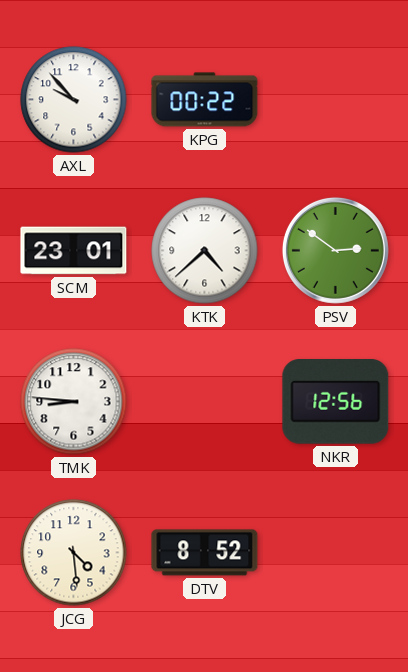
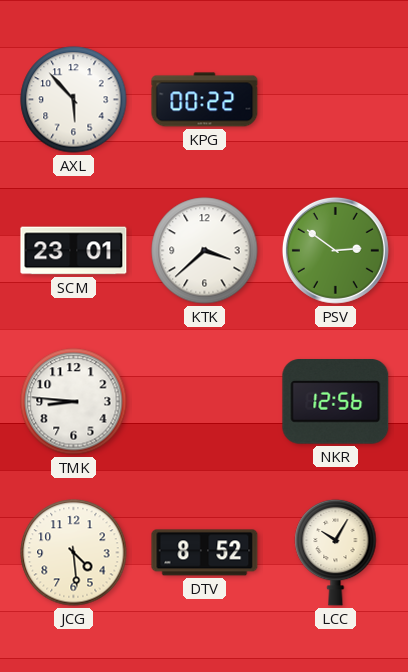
AXL: 9:53 -> 5:53
KTK: 4:38 -> 3:38
LCC: none -> 10:05
